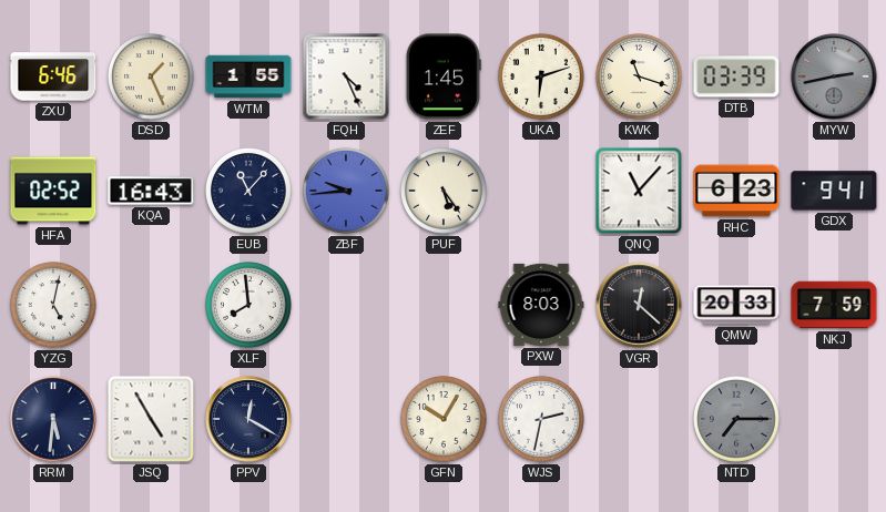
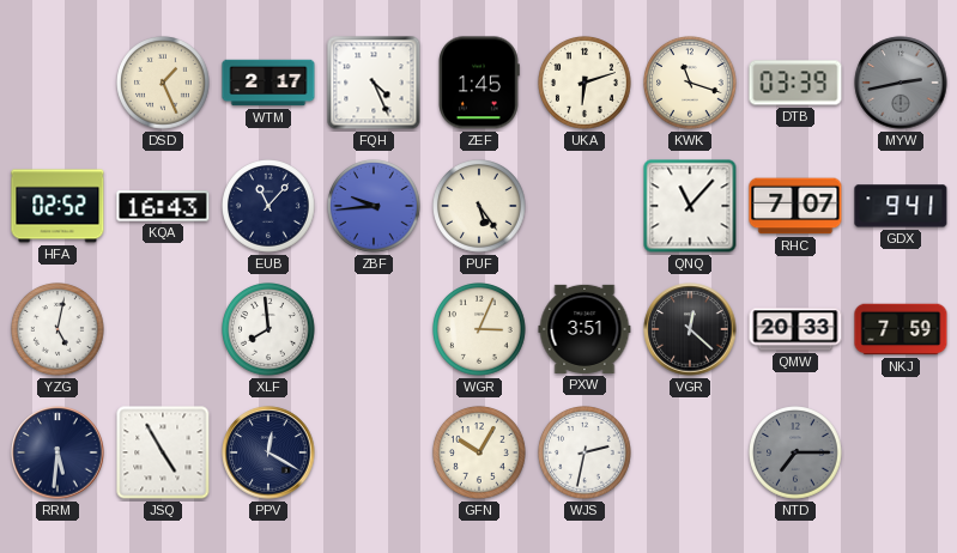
ZXU: 6:46 -> none
WTM: 1:55 -> 2:17
RHC: 6:23 -> 7:07
WGR: none -> 3:04
PXW: 8:03 -> 3:51
